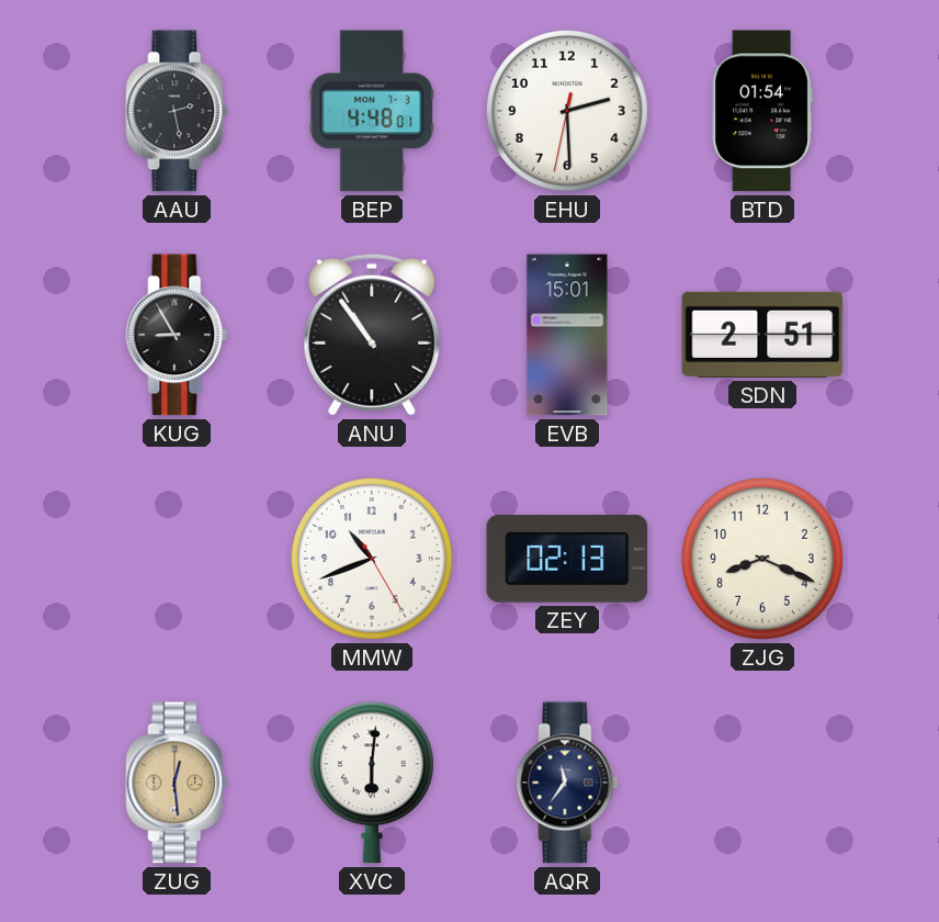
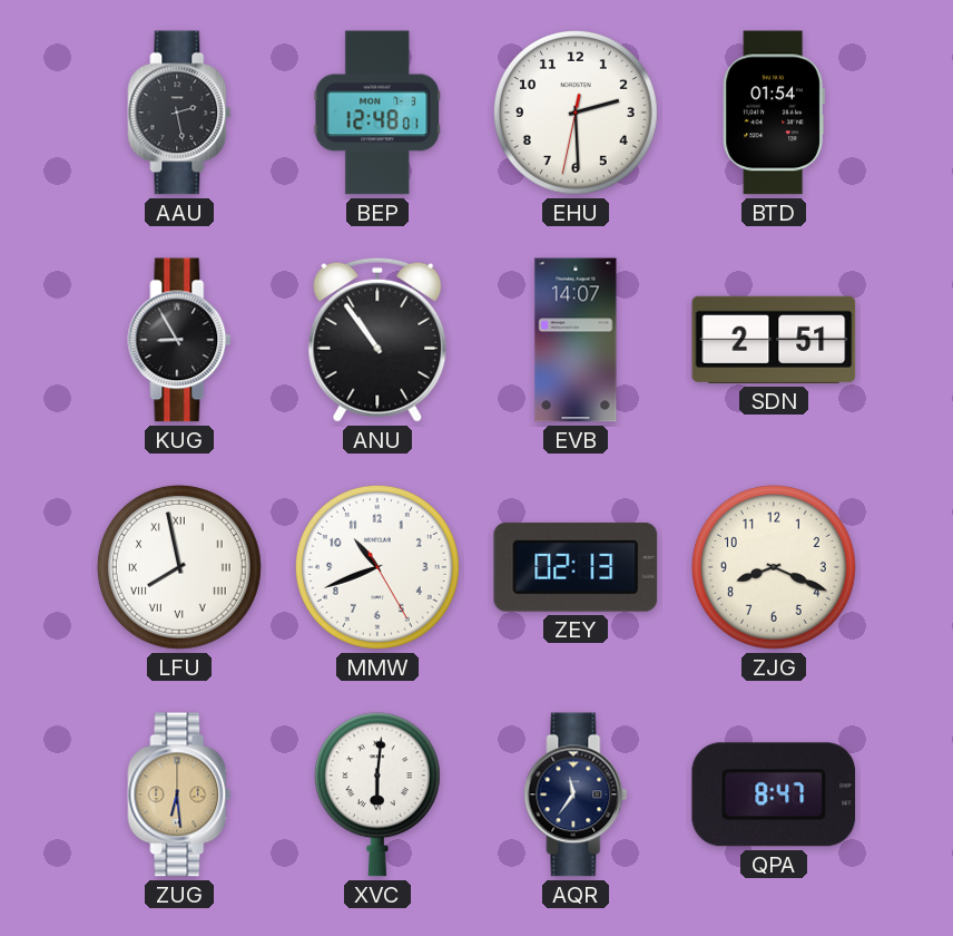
BEP: 4:48 -> 12:48
EVB: 15:01 -> 14:07
LFU: none -> 7:58
ZUG: 12:29 -> 6:29
QPA: none -> 8:47
